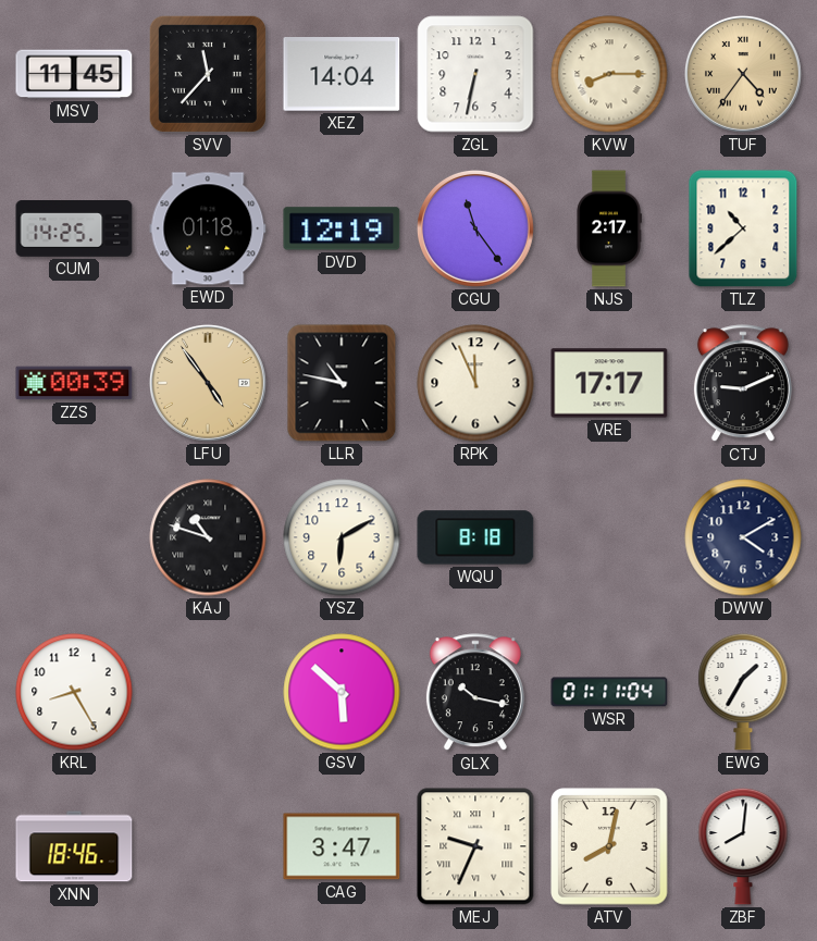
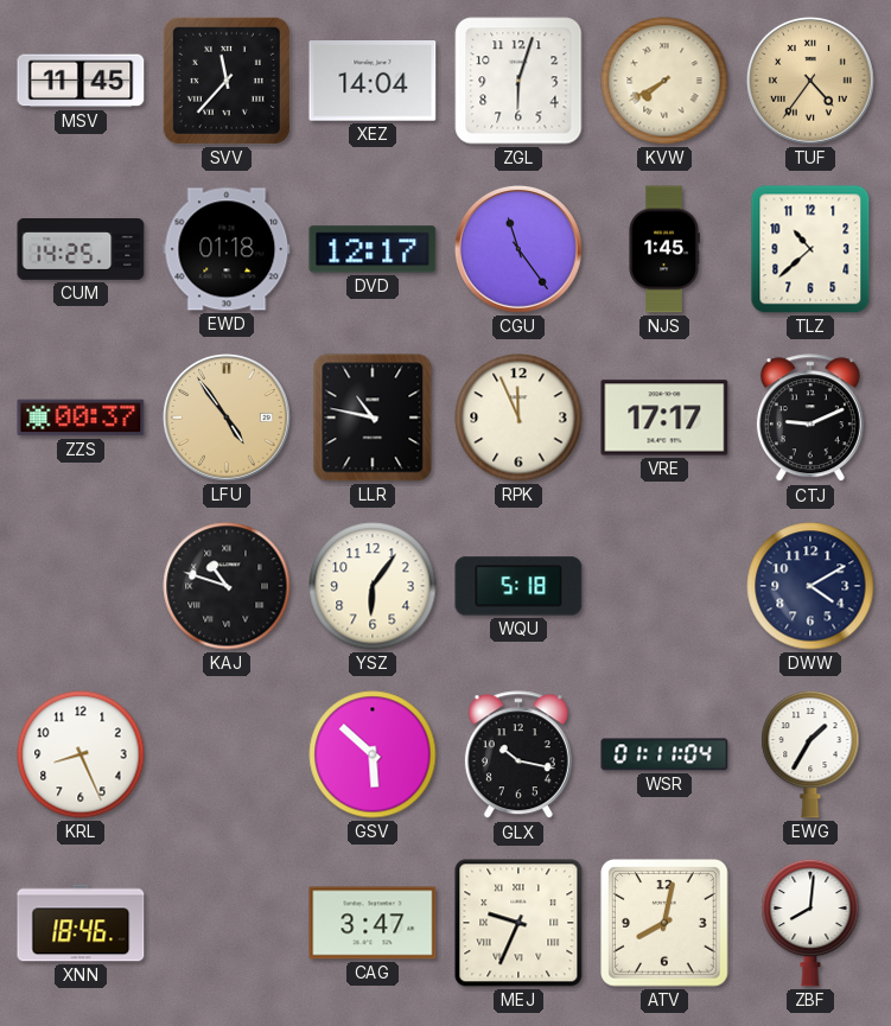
ZGL: 6:32 -> 6:03
KVW: 8:15 -> 7:40
DVD: 12:19 -> 12:17
NJS: 2:17 -> 1:45
ZZS: 00:39 -> 00:37
YSZ: 6:10 -> 6:06
WQU: 8:18 -> 5:18
KRL: 8:25 -> 8:26
